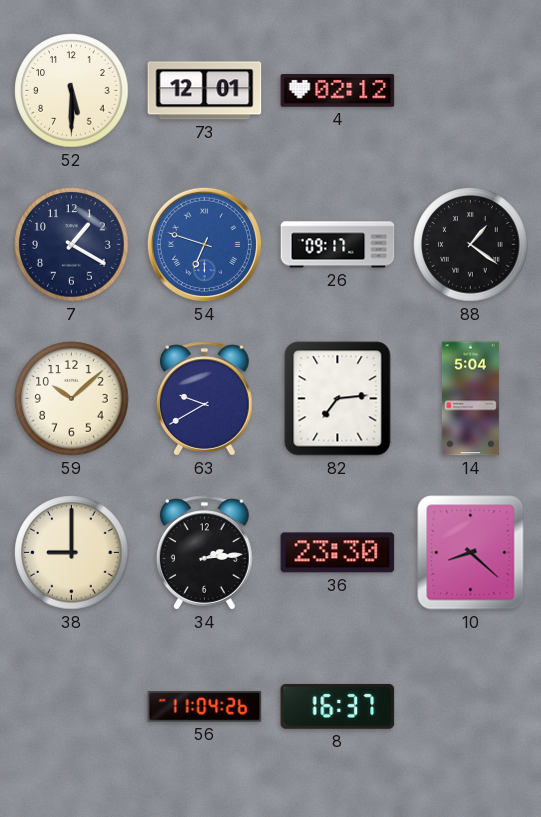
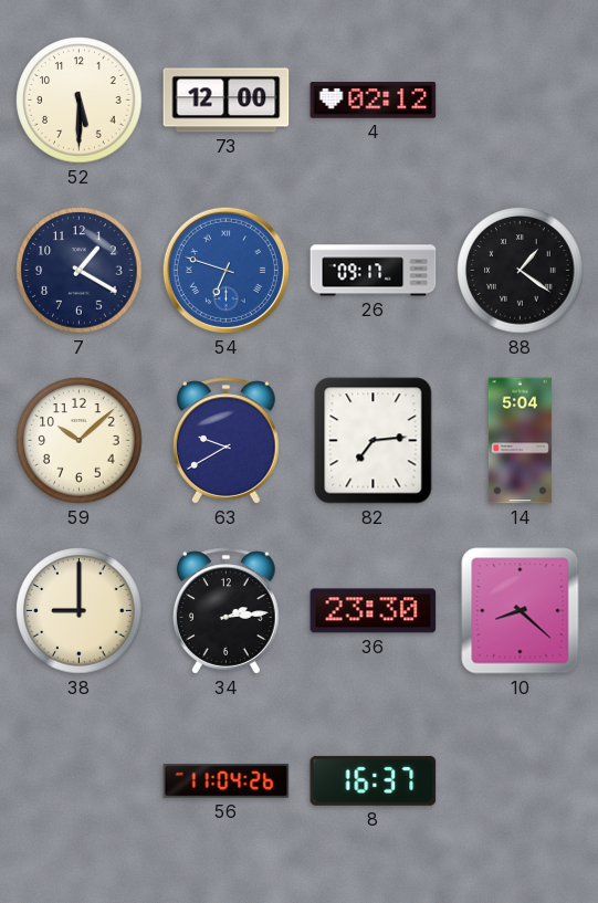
73: 12:01 -> 12:00
